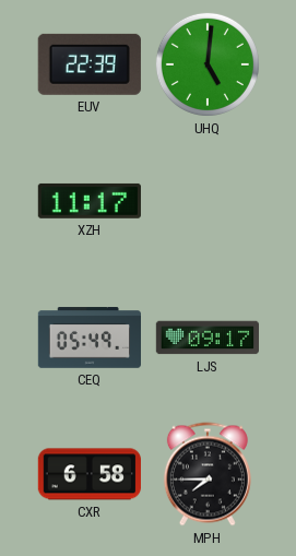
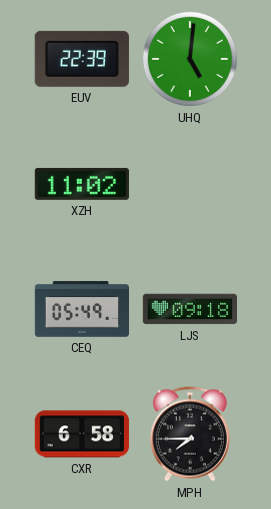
XZH: 11:17 -> 11:02
LJS: 09:17 -> 09:18
